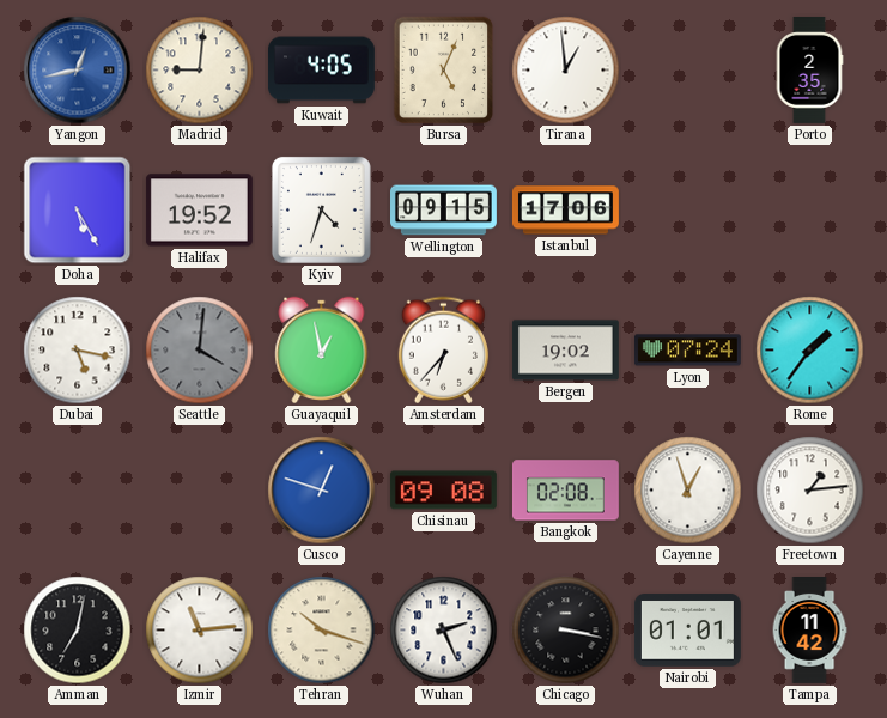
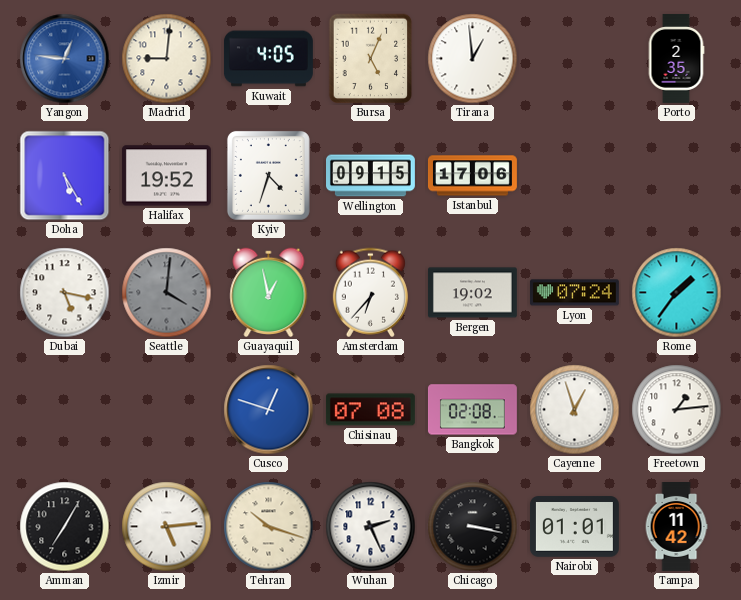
Yangon: 12:43 -> 12:46
Chisinau: 09:08 -> 07:08
Amman: 7:02 -> 7:05
Izmir: 11:14 -> 5:14
